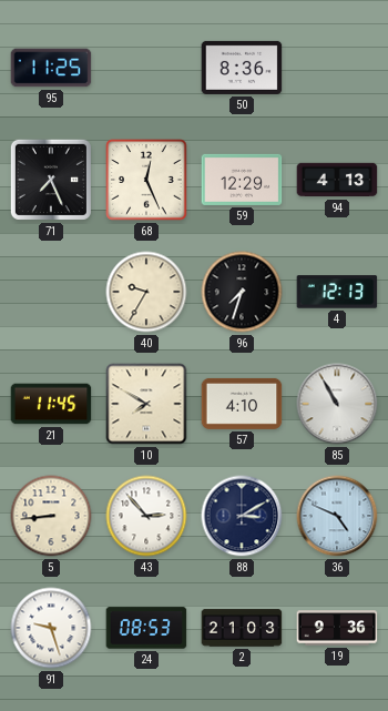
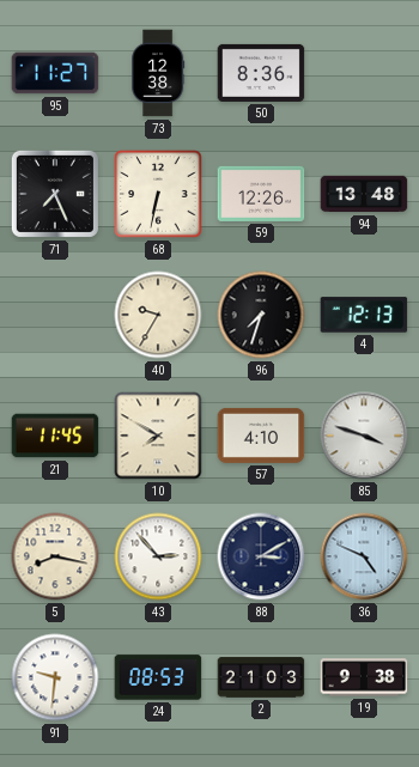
95: 11:25 -> 11:27
73: none -> 12:38
68: 12:26 -> 6:32
59: 12:29 -> 12:26
94: 4:13 -> 13:48
85: 10:55 -> 3:48
5: 8:44 -> 8:17
91: 9:27 -> 9:31
19: 9:36 -> 9:38
